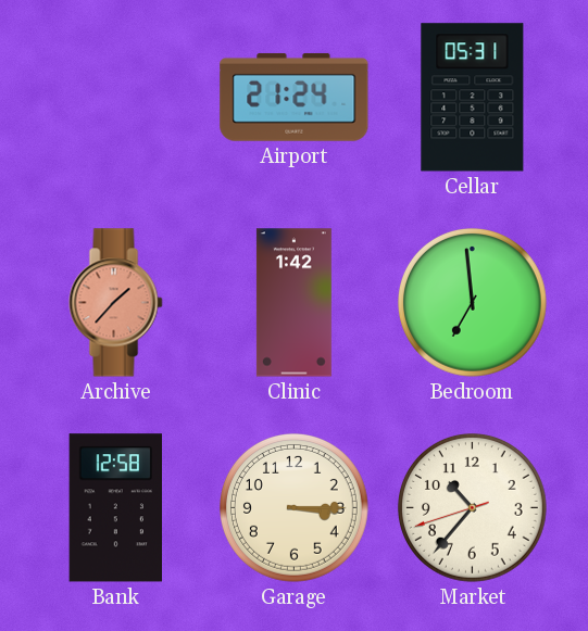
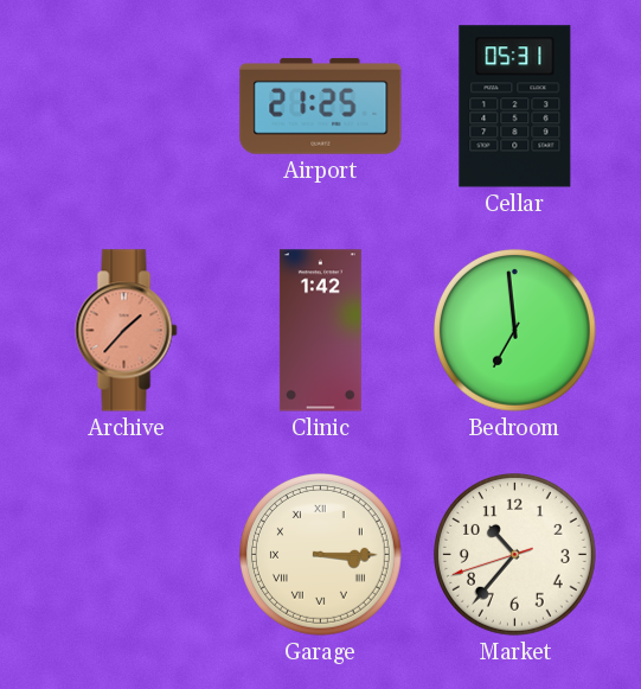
Airport: 21:24 -> 21:25
Bank: 12:58 -> none
Garage numerals: Arabic -> Roman
